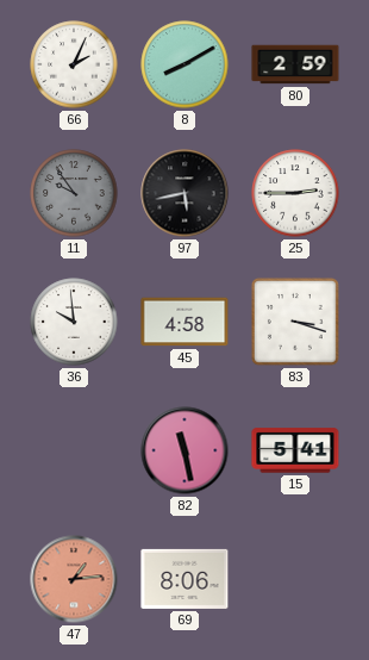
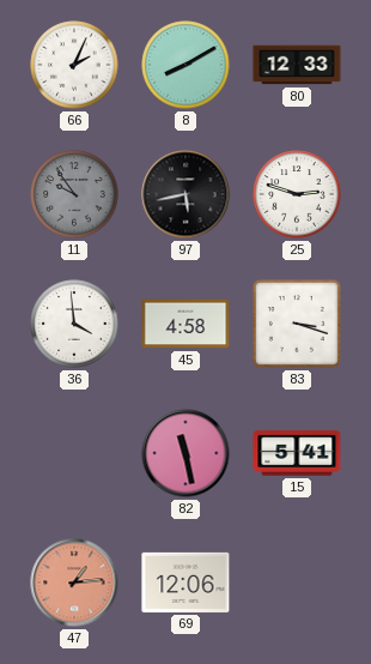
80: 2:59 -> 12:33
25: 2:45 -> 2:48
36: 9:59 -> 3:59
69: 8:06 -> 12:06
